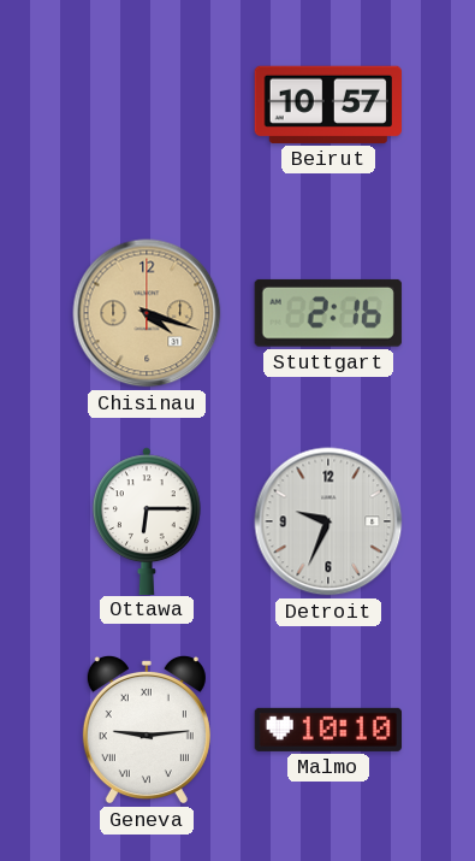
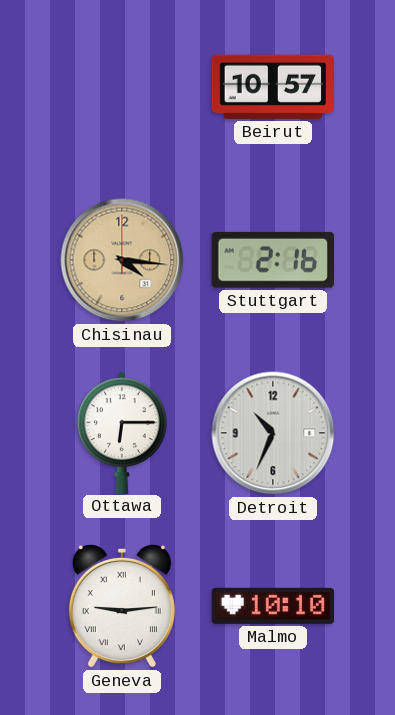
Chisinau: 4:18 -> 4:16
Detroit: 9:34 -> 10:34
